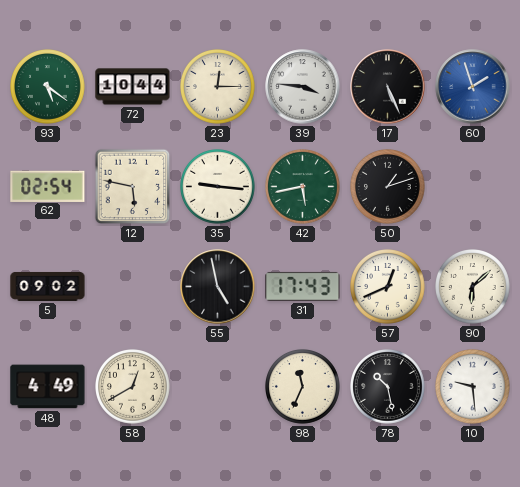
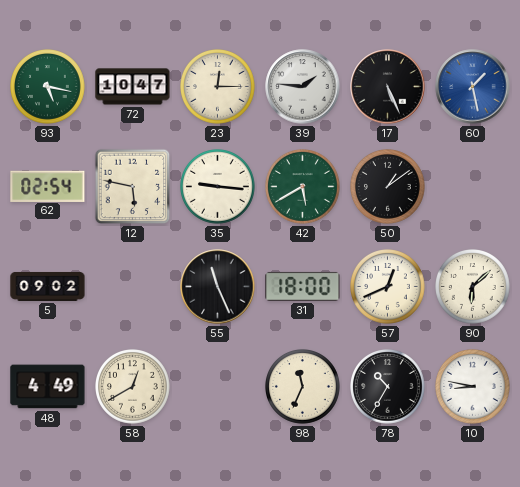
93: 5:21 -> 5:17
72: 10:44 -> 10:47
39: 3:46 -> 1:46
60: 1:57 -> 1:28
42: 5:43 -> 5:40
50: 1:12 -> 1:09
55: 4:58 -> 11:26
31: 17:43 -> 18:00
78: 10:28 -> 10:35
10: 9:29 -> 8:47
